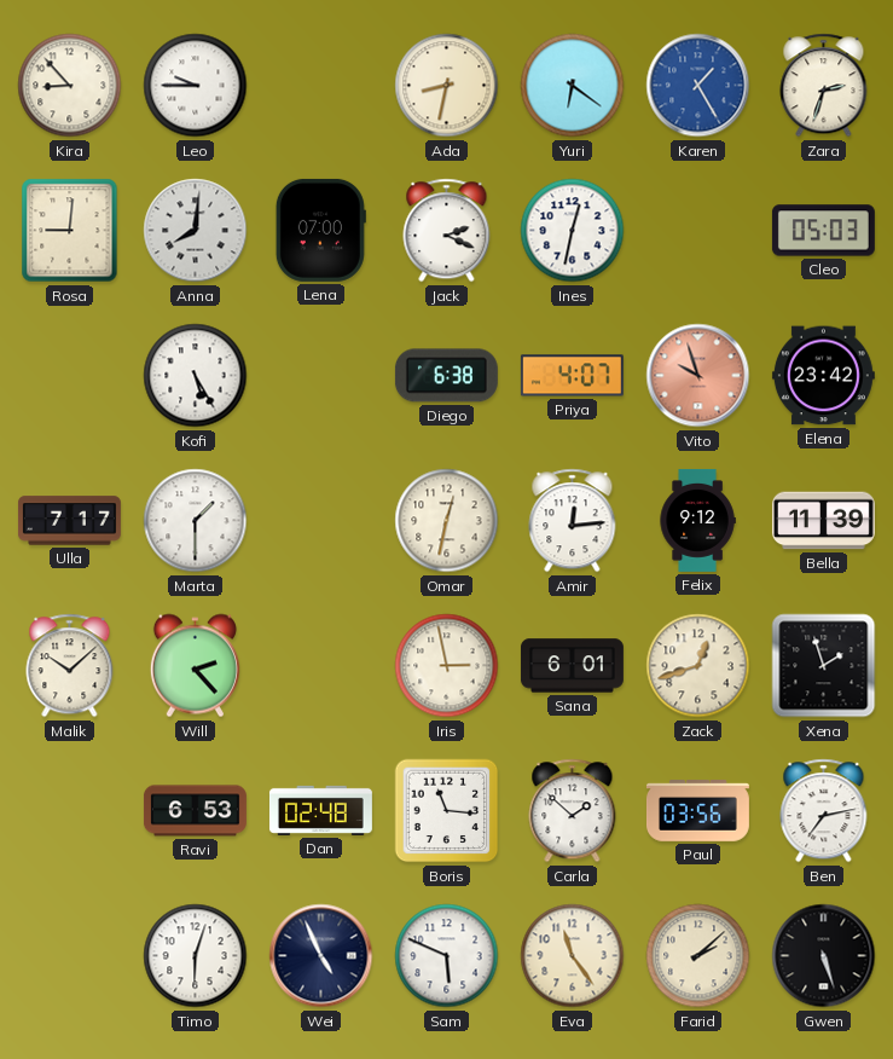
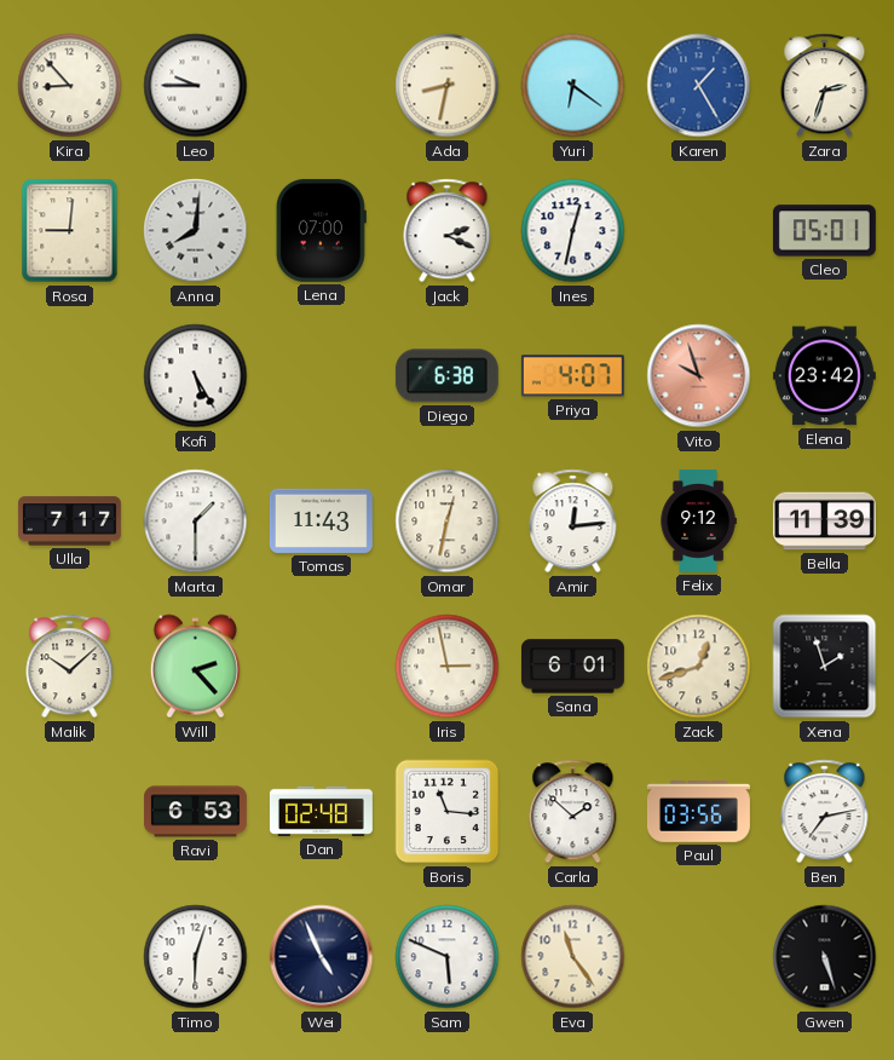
Cleo: 05:03 -> 05:01
Tomas: none -> 11:43
Farid: 2:08 -> none
